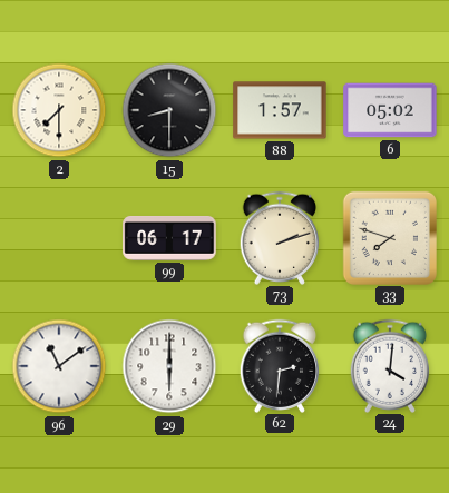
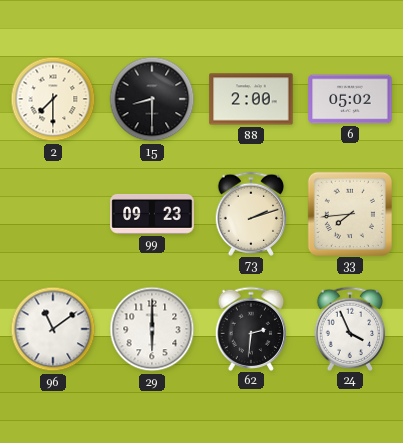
88: 1:57 -> 2:00
99: 06:17 -> 09:23
33: 7:48 -> 7:44
24: 4:01 -> 3:56
